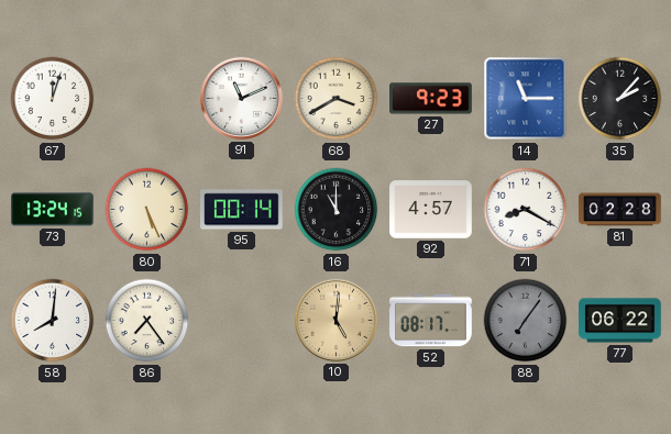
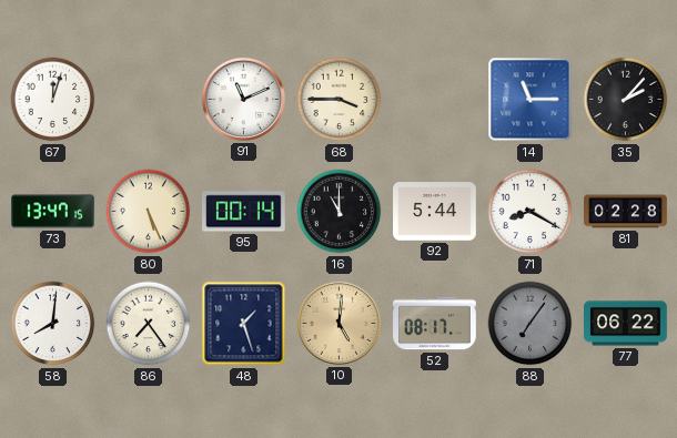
68: 3:40 -> 3:45
27: 9:23 -> none
73: 13:24 -> 13:47
92: 4:57 -> 5:44
48: none -> 1:27
